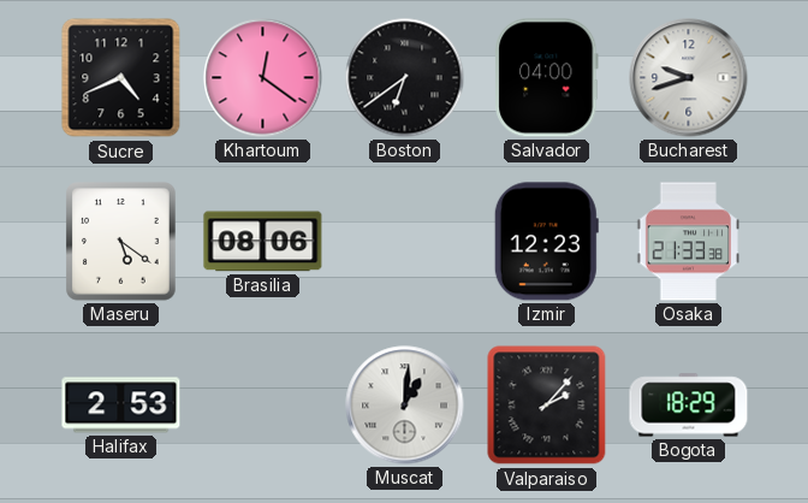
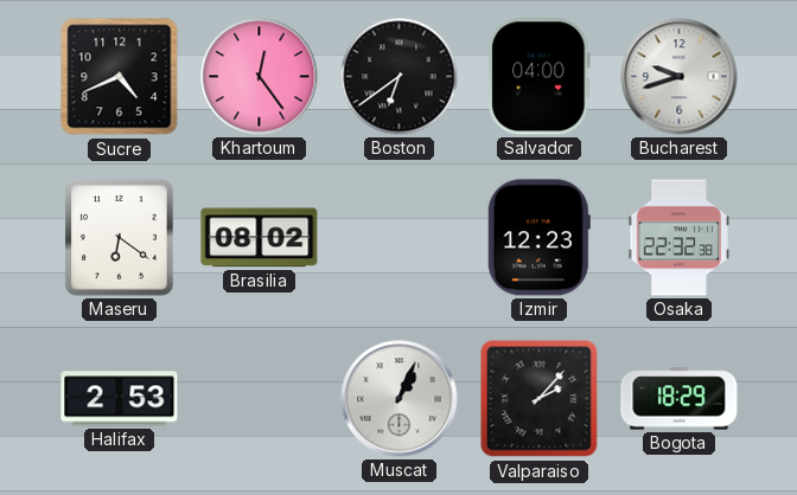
Khartoum: 12:21 -> 12:24
Maseru: 5:21 -> 6:21
Brasilia: 08:06 -> 08:02
Osaka: 21:33 -> 22:32
Muscat: 1:01 -> 1:04
